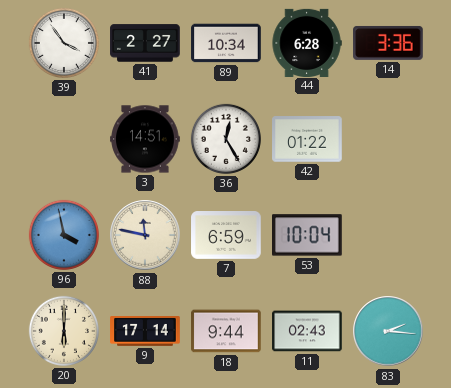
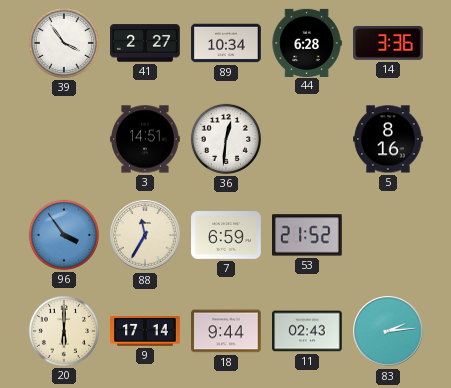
36: 12:25 -> 12:31
42: 01:22 -> none
5: none -> 8:16
96: 3:58 -> 3:54
88: 11:47 -> 11:35
53: 10:04 -> 21:52
83: 2:16 -> 2:14
